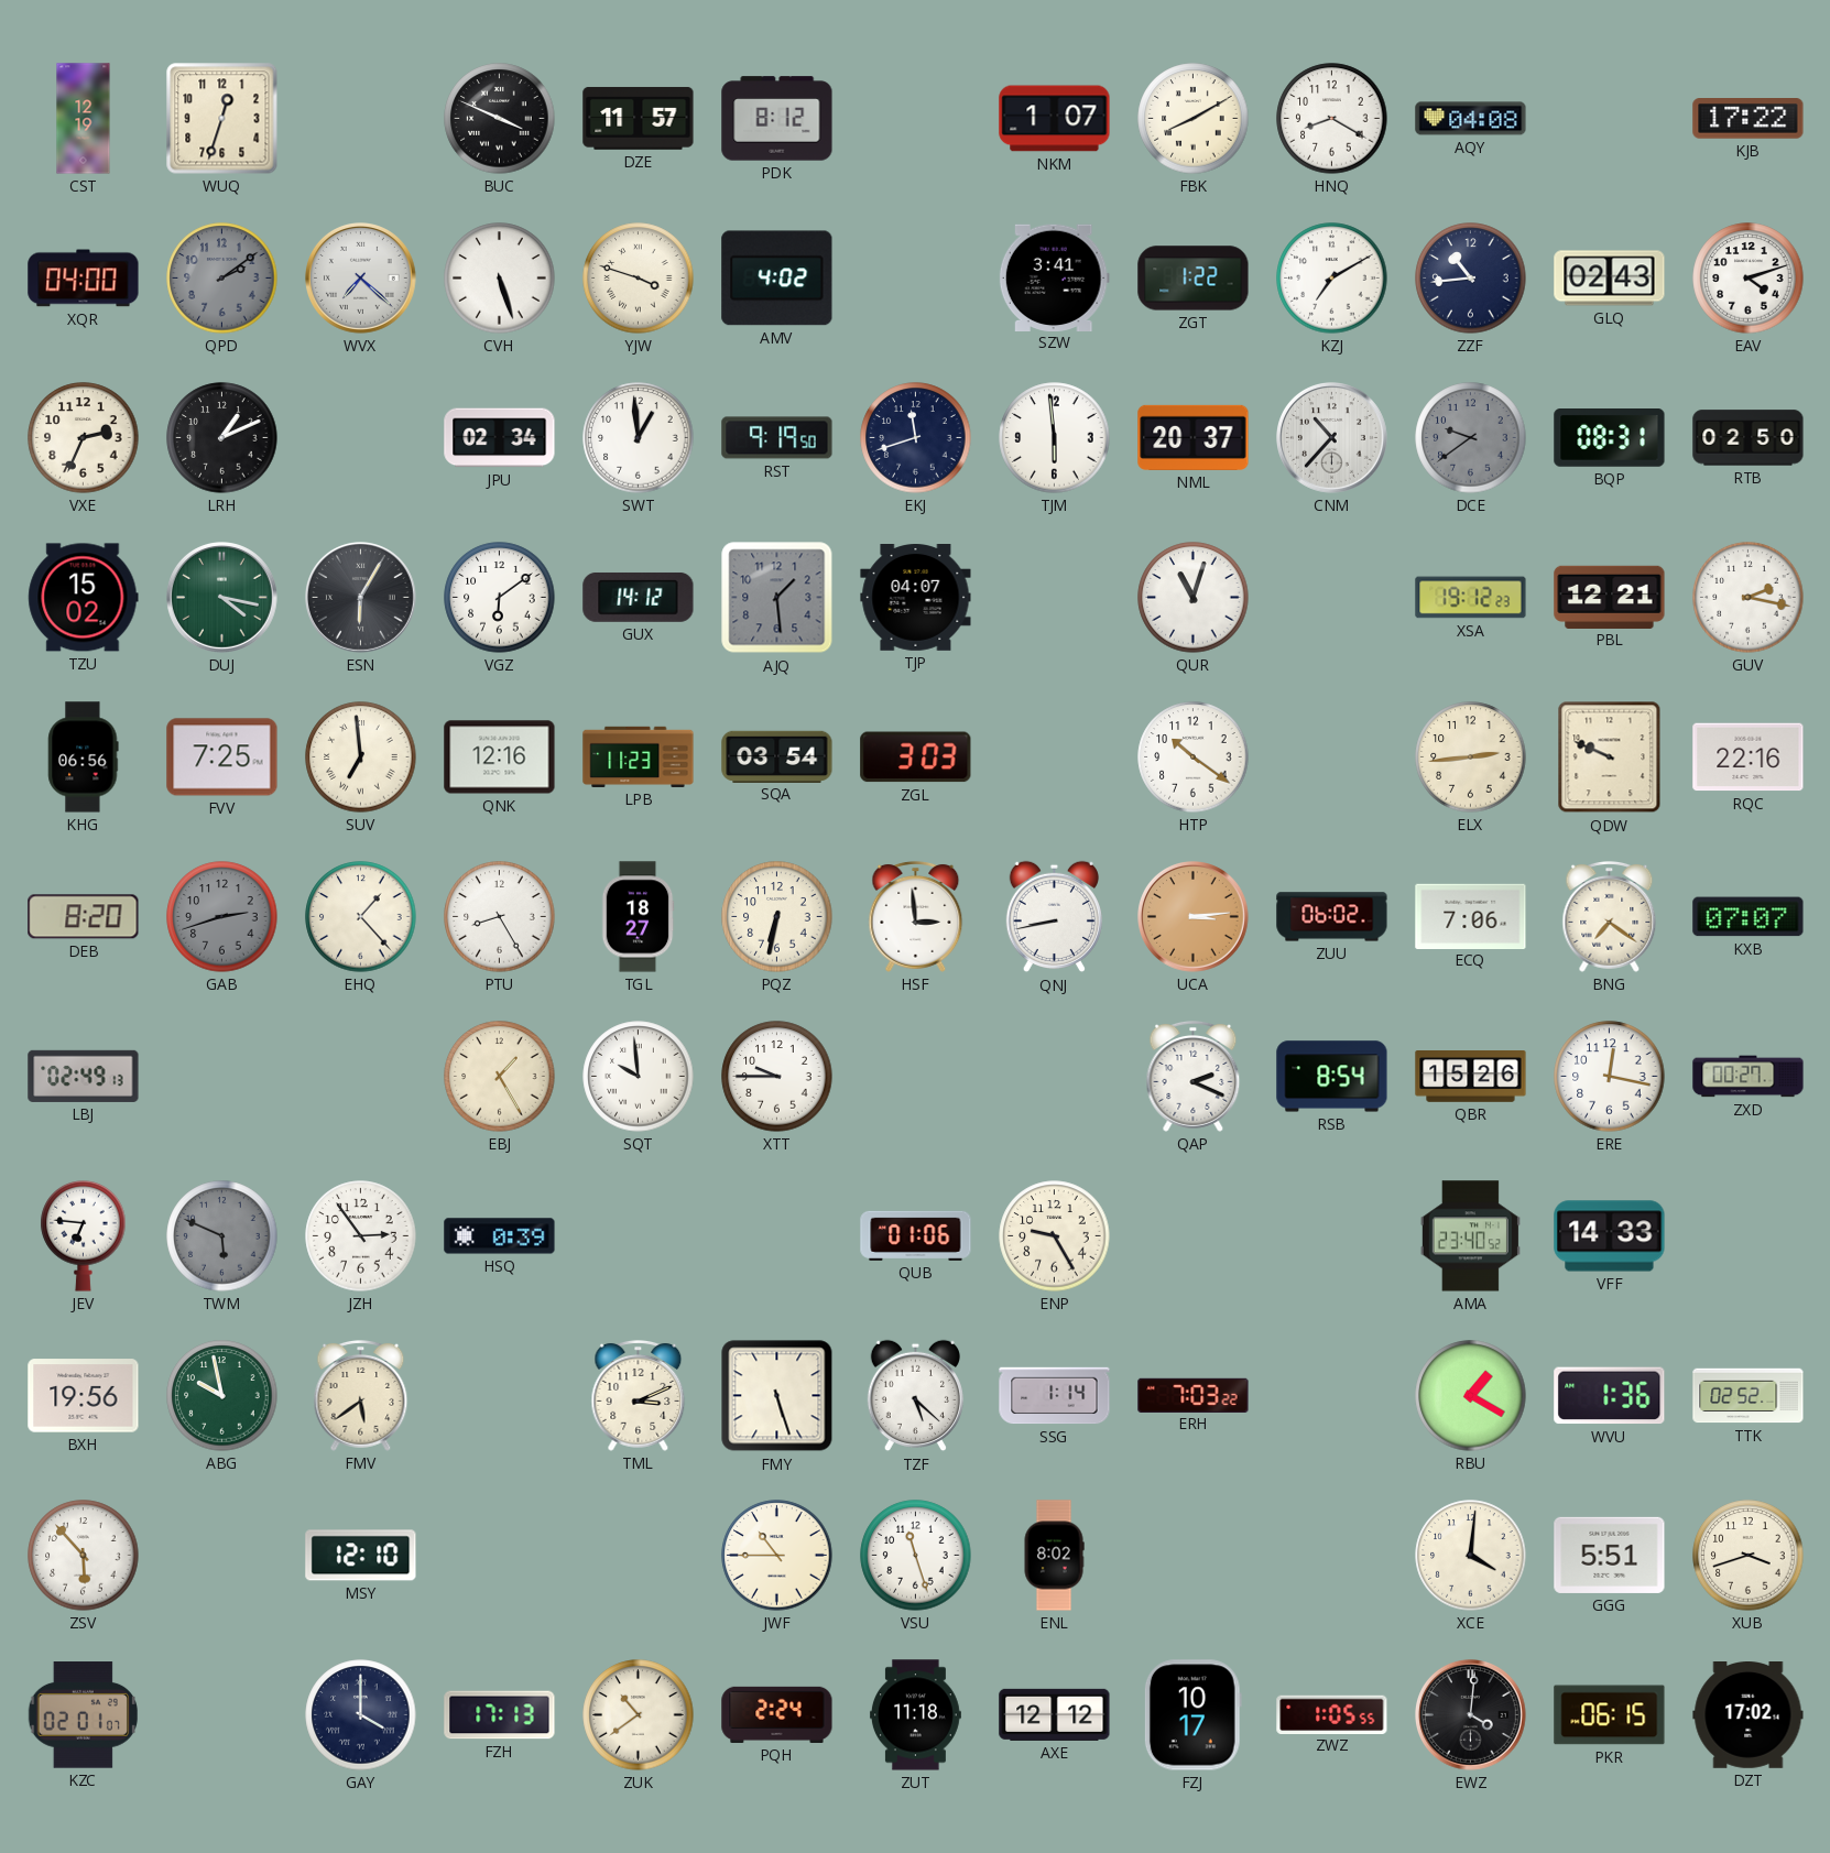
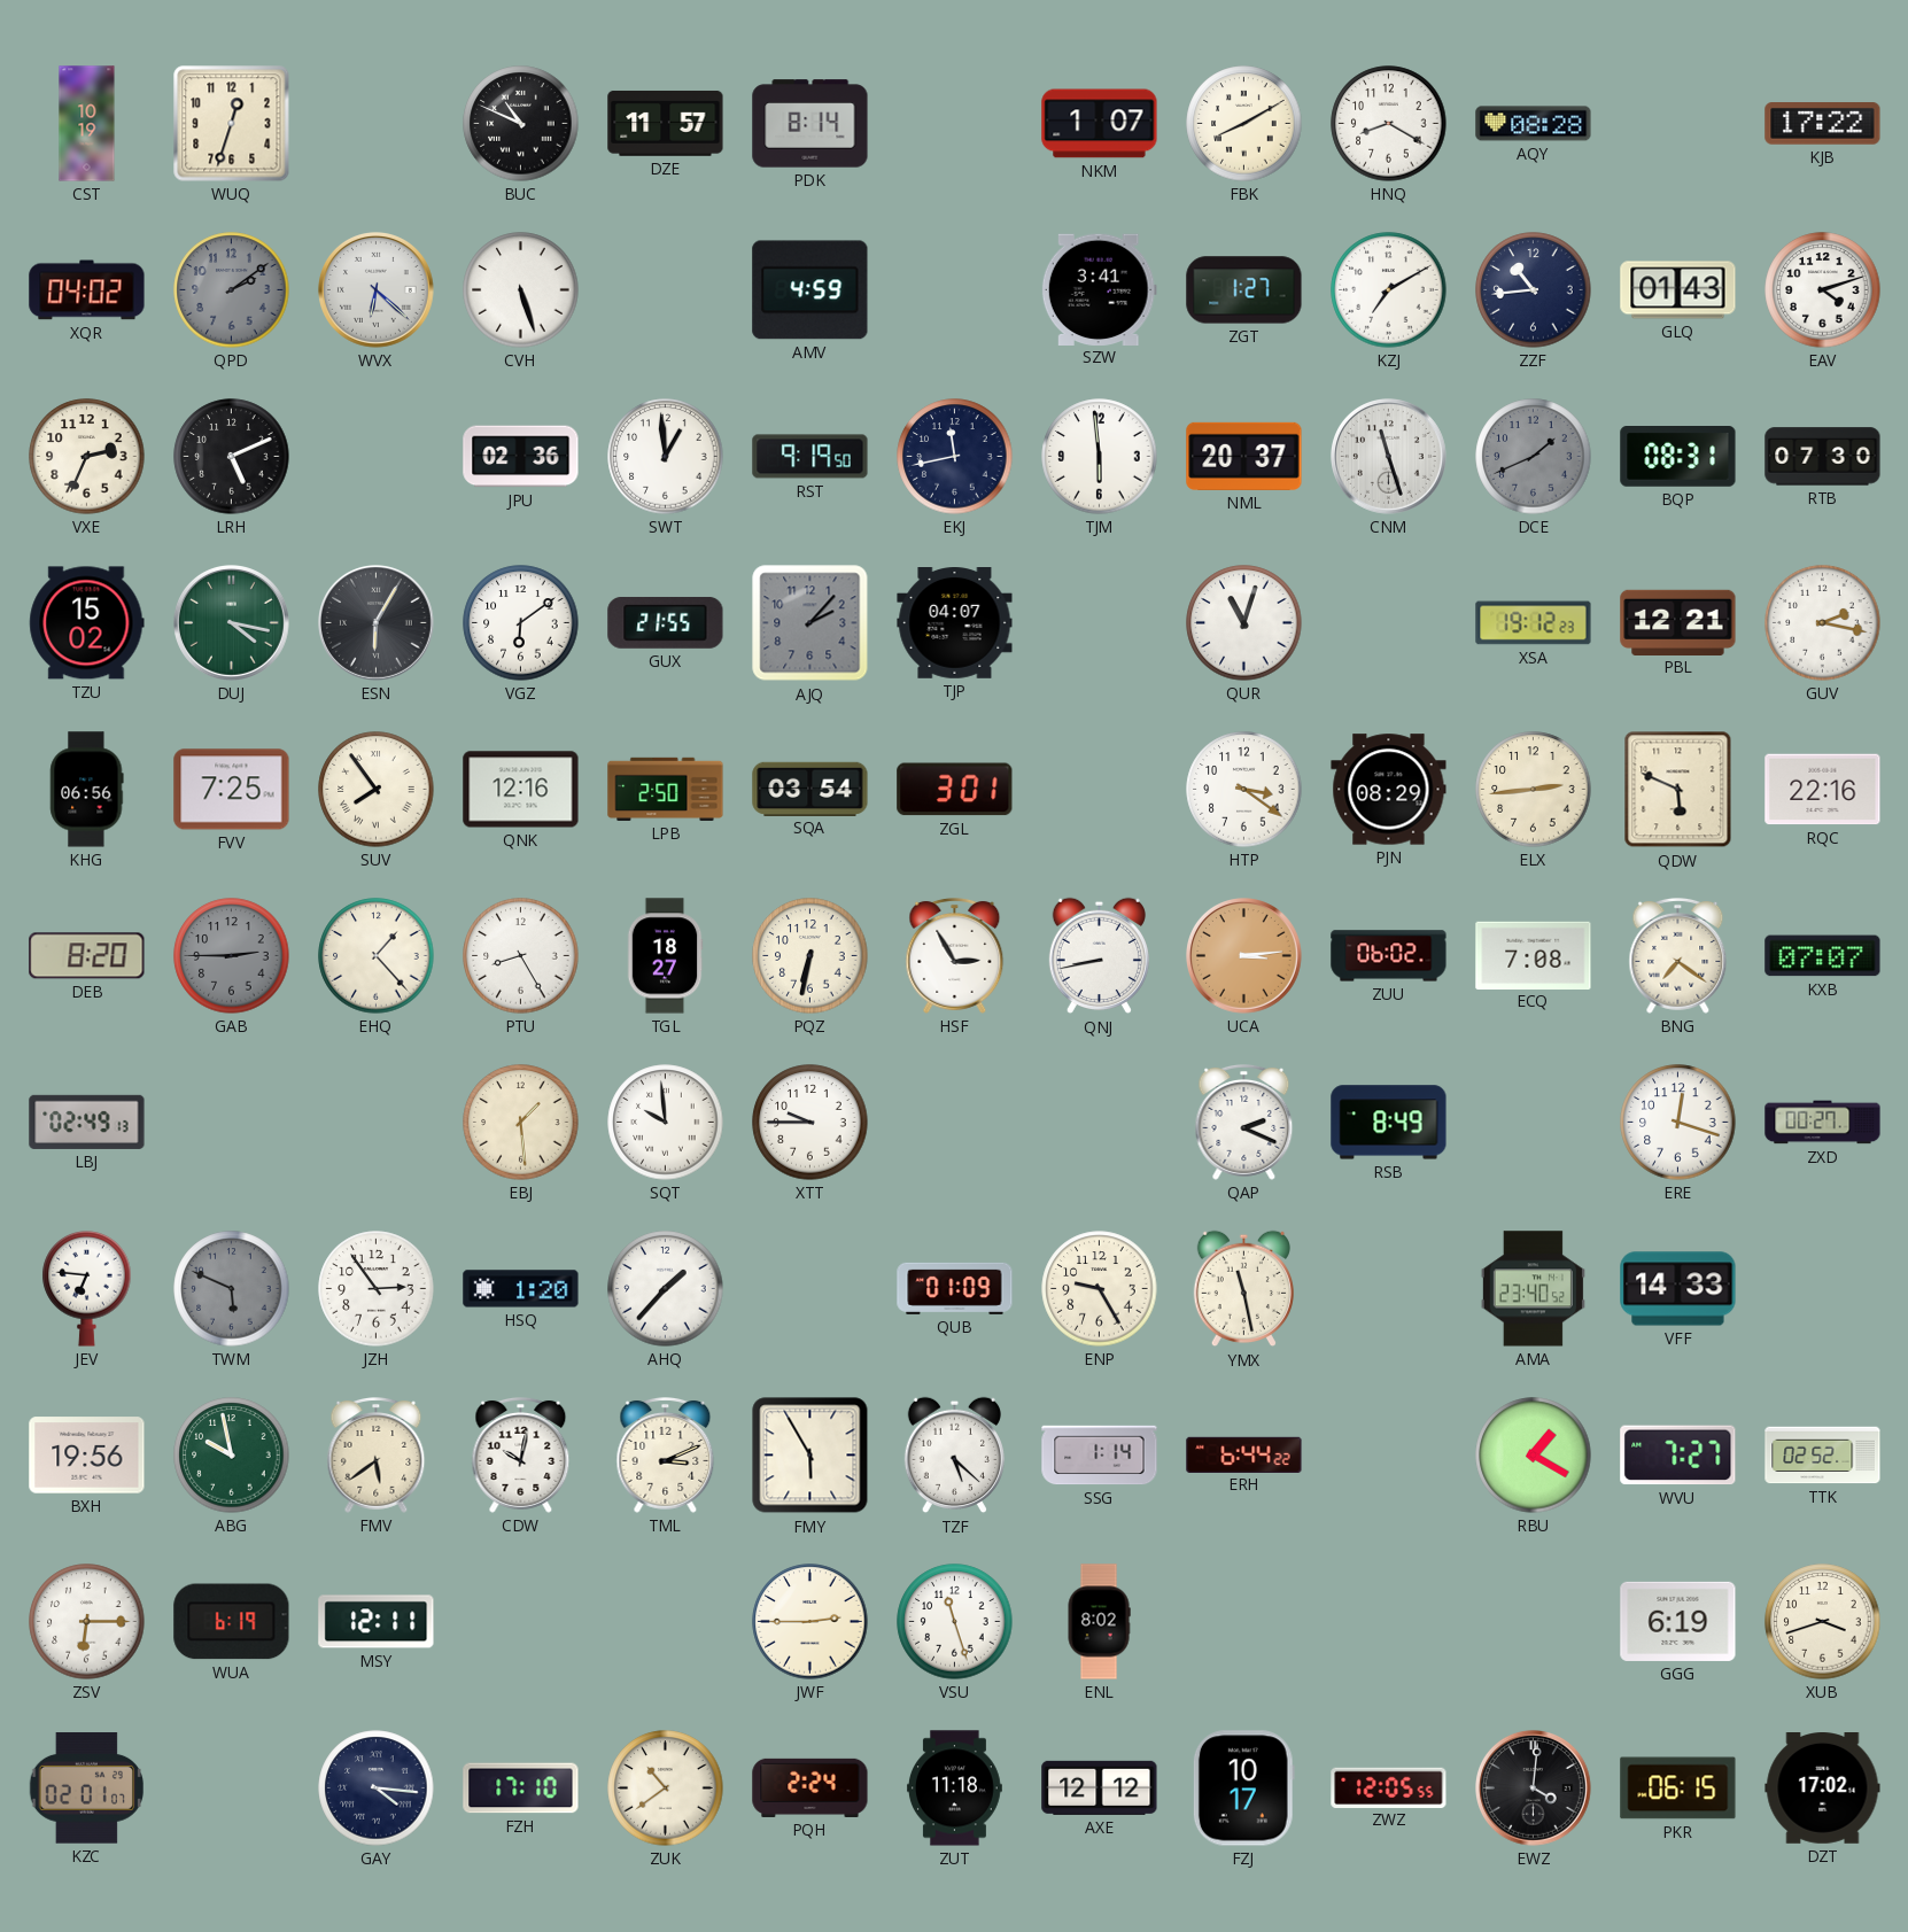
CST: 12:19 -> 10:19
BUC: 3:49 -> 10:49
PDK: 8:12 -> 8:14
AQY: 04:08 -> 08:28
XQR: 04:00 -> 04:02
WVX: 7:22 -> 6:22
YJW: 3:48 -> none
AMV: 4:02 -> 4:59
ZGT: 1:22 -> 1:27
GLQ: 02:43 -> 01:43
LRH: 1:11 -> 5:11
JPU: 02:34 -> 02:36
EKJ: 11:42 -> 11:43
CNM: 10:37 -> 11:27
DCE: 9:39 -> 1:41
RTB: 02:50 -> 07:30
GUX: 14:12 -> 21:55
AJQ: 1:29 -> 2:07
SUV: 6:59 -> 7:54
LPB: 11:23 -> 2:50
ZGL: 3:03 -> 3:01
HTP: 10:21 -> 3:21
PJN: none -> 08:29
QDW: 9:49 -> 5:49
GAB: 2:42 -> 2:45
HSF: 2:59 -> 2:55
ECQ: 7:06 -> 7:08
EBJ: 1:25 -> 1:29
RSB: 8:54 -> 8:49
QBR: 15:26 -> none
ERE: 12:17 -> 12:18
HSQ: 0:39 -> 1:20
AHQ: none -> 1:37
QUB: 01:06 -> 01:09
YMX: none -> 11:28
CDW: none -> 10:02
FMY: 5:27 -> 5:55
ERH: 7:03 -> 6:44
WVU: 1:36 -> 7:27
ZSV: 5:53 -> 6:15
WUA: none -> 6:19
MSY: 12:10 -> 12:11
JWF: 10:45 -> 2:45
XCE: 4:01 -> none
GGG: 5:51 -> 6:19
GAY: 4:00 -> 4:16
FZH: 17:13 -> 17:10
ZWZ: 1:05 -> 12:05
